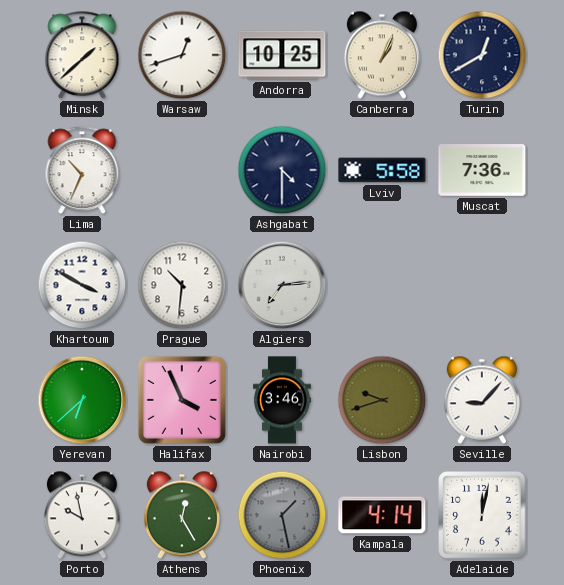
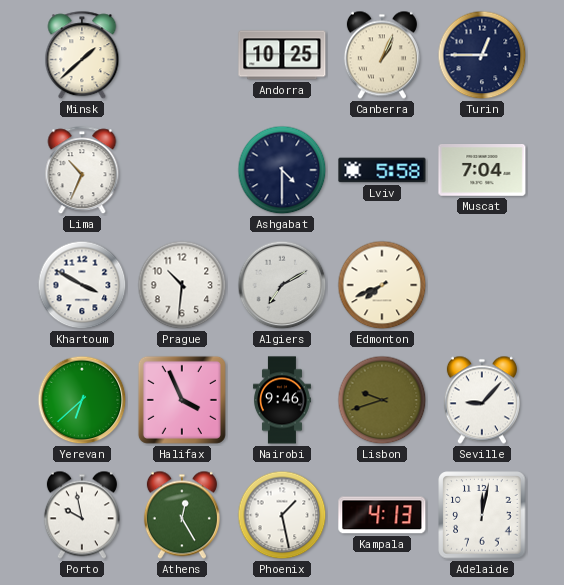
Warsaw: 12:42 -> none
Turin: 12:40 -> 12:45
Muscat: 7:36 -> 7:04
Algiers: 7:14 -> 7:10
Edmonton: none -> 7:41
Nairobi: 3:46 -> 9:46
Phoenix dial: grey -> white
Kampala: 4:14 -> 4:13
